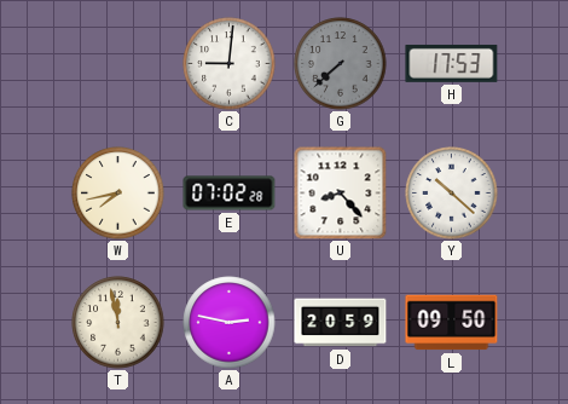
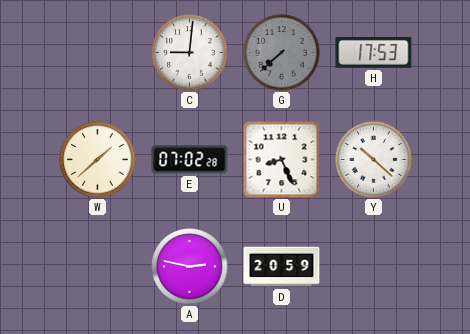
W: 7:43 -> 1:38
U: 8:23 -> 8:26
T: 11:58 -> none
L: 09:50 -> none
